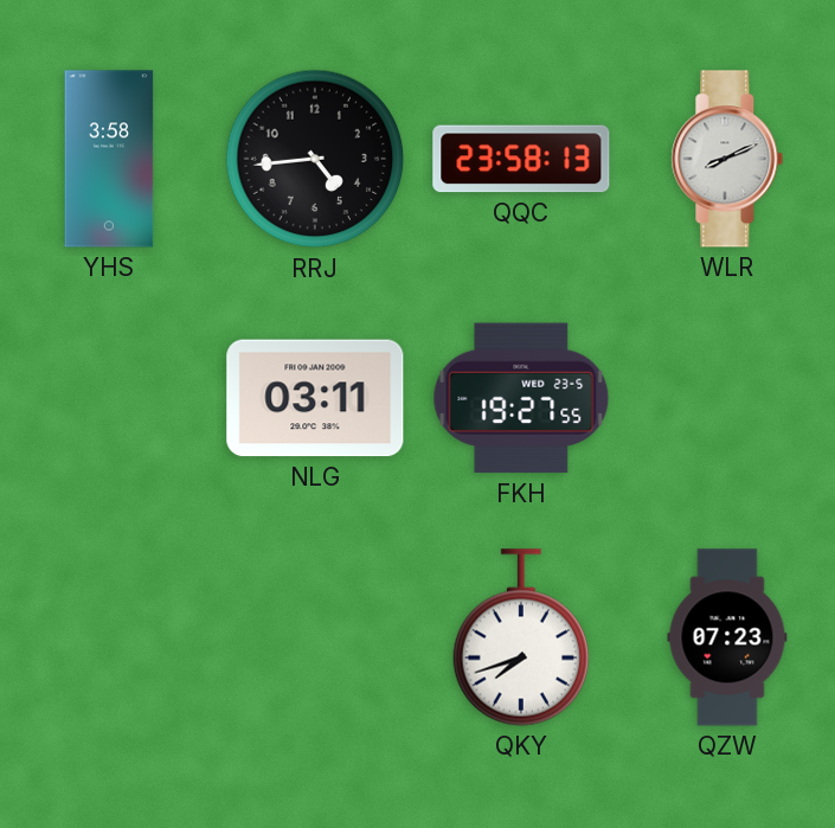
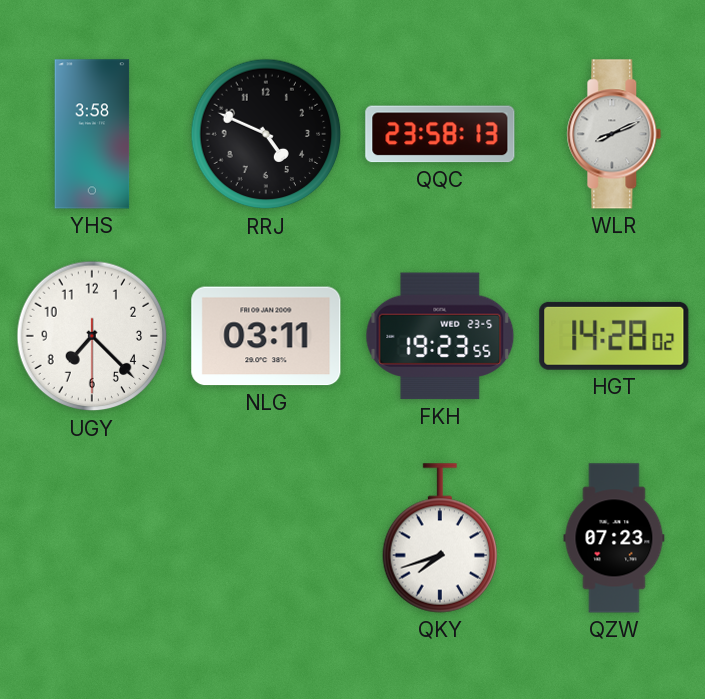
RRJ: 4:44 -> 4:49
UGY: none -> 7:22
FKH: 19:27 -> 19:23
HGT: none -> 14:28
